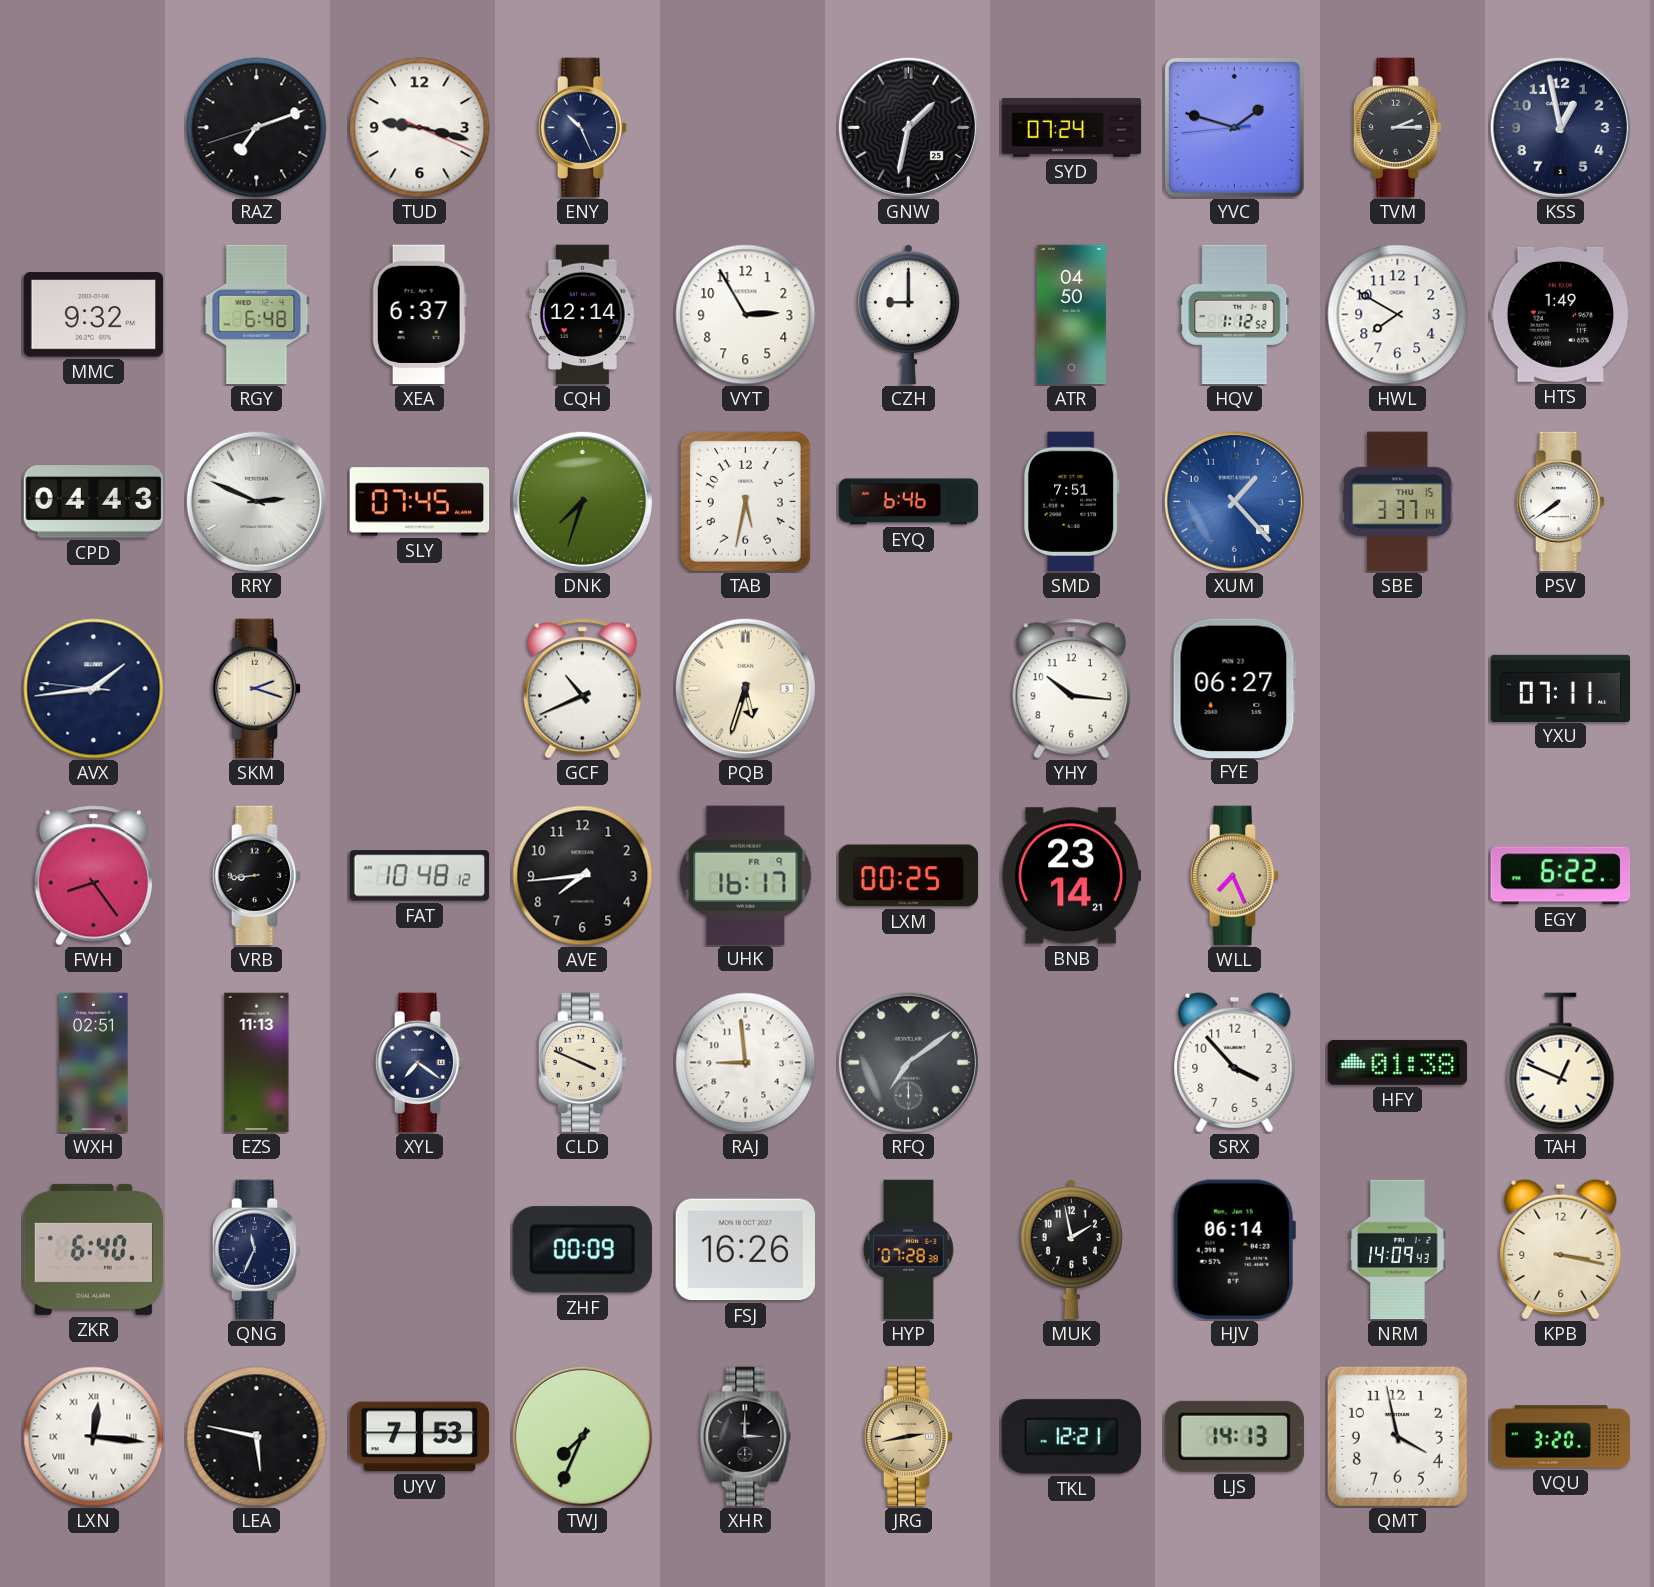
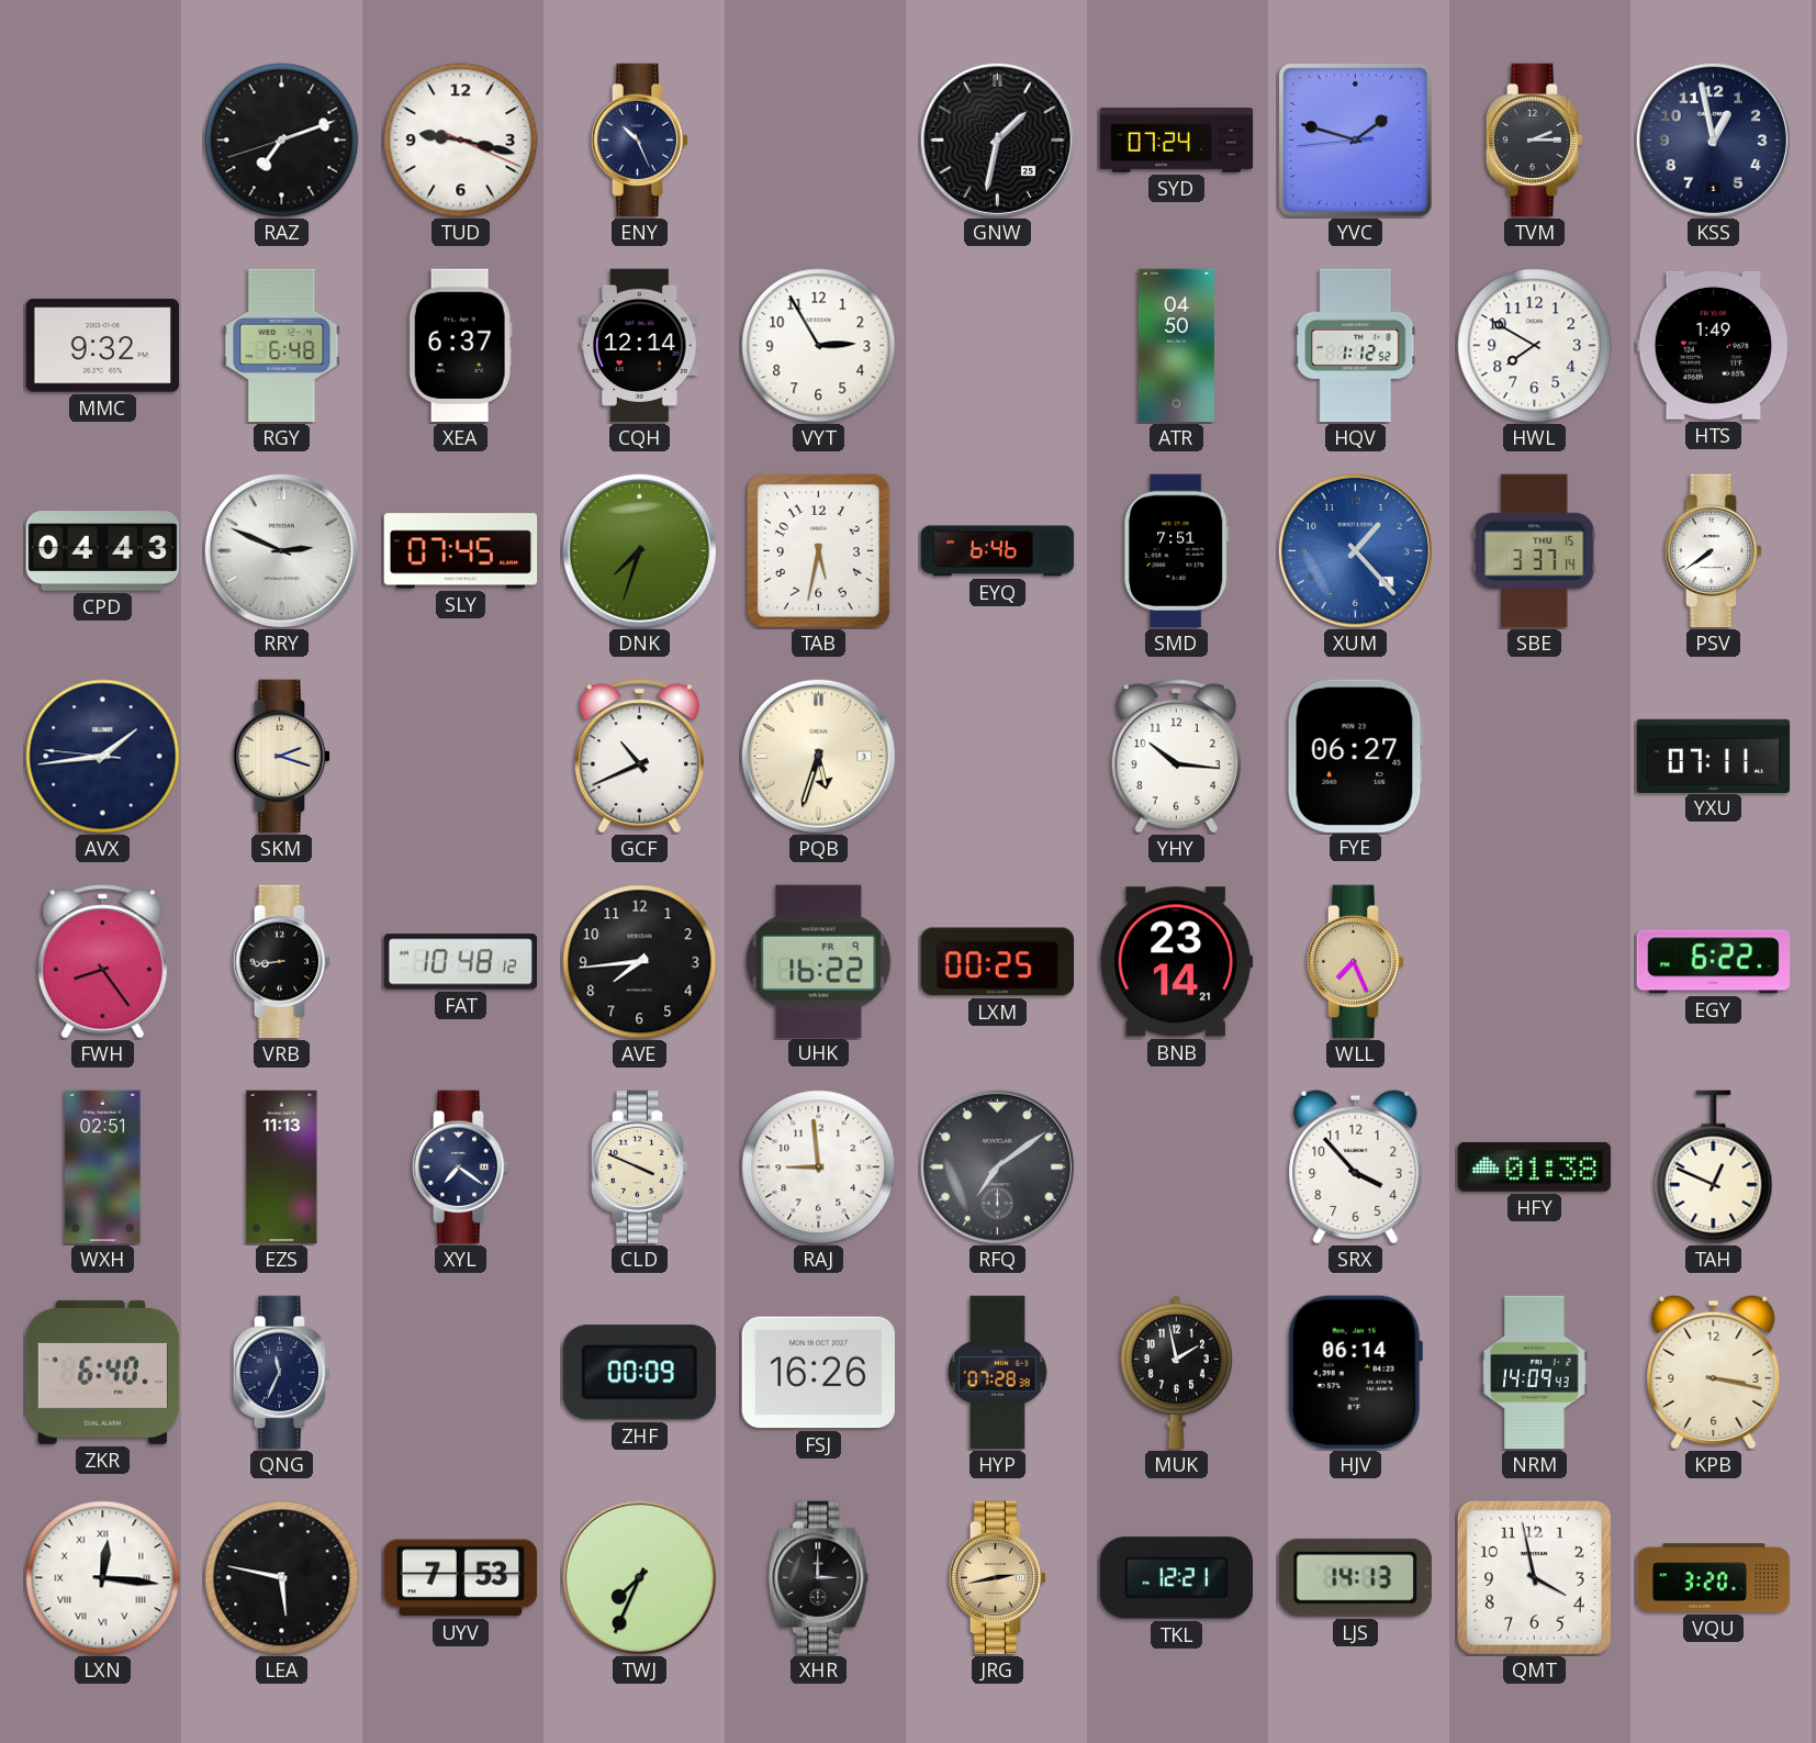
CZH: 9:00 -> none
UHK: 16:17 -> 16:22
